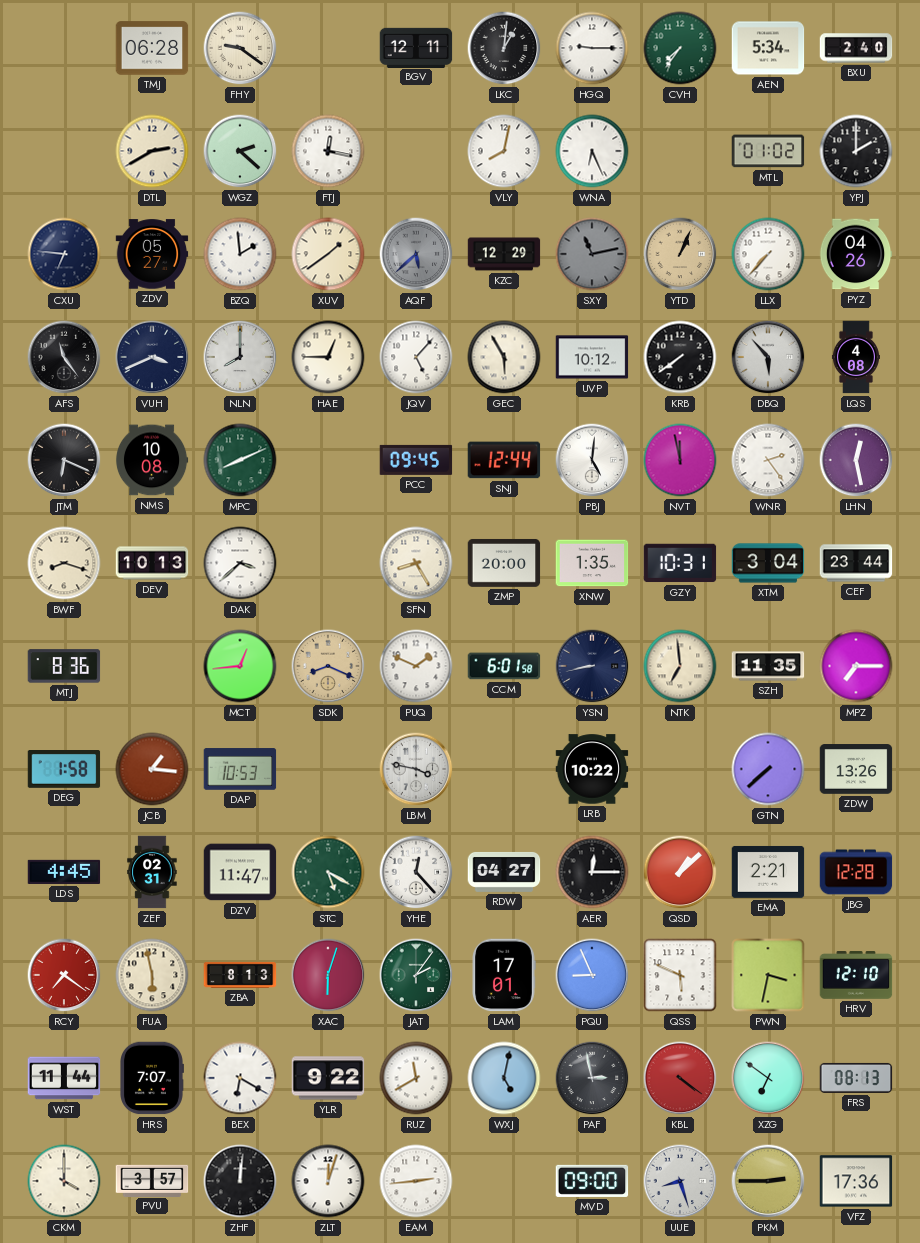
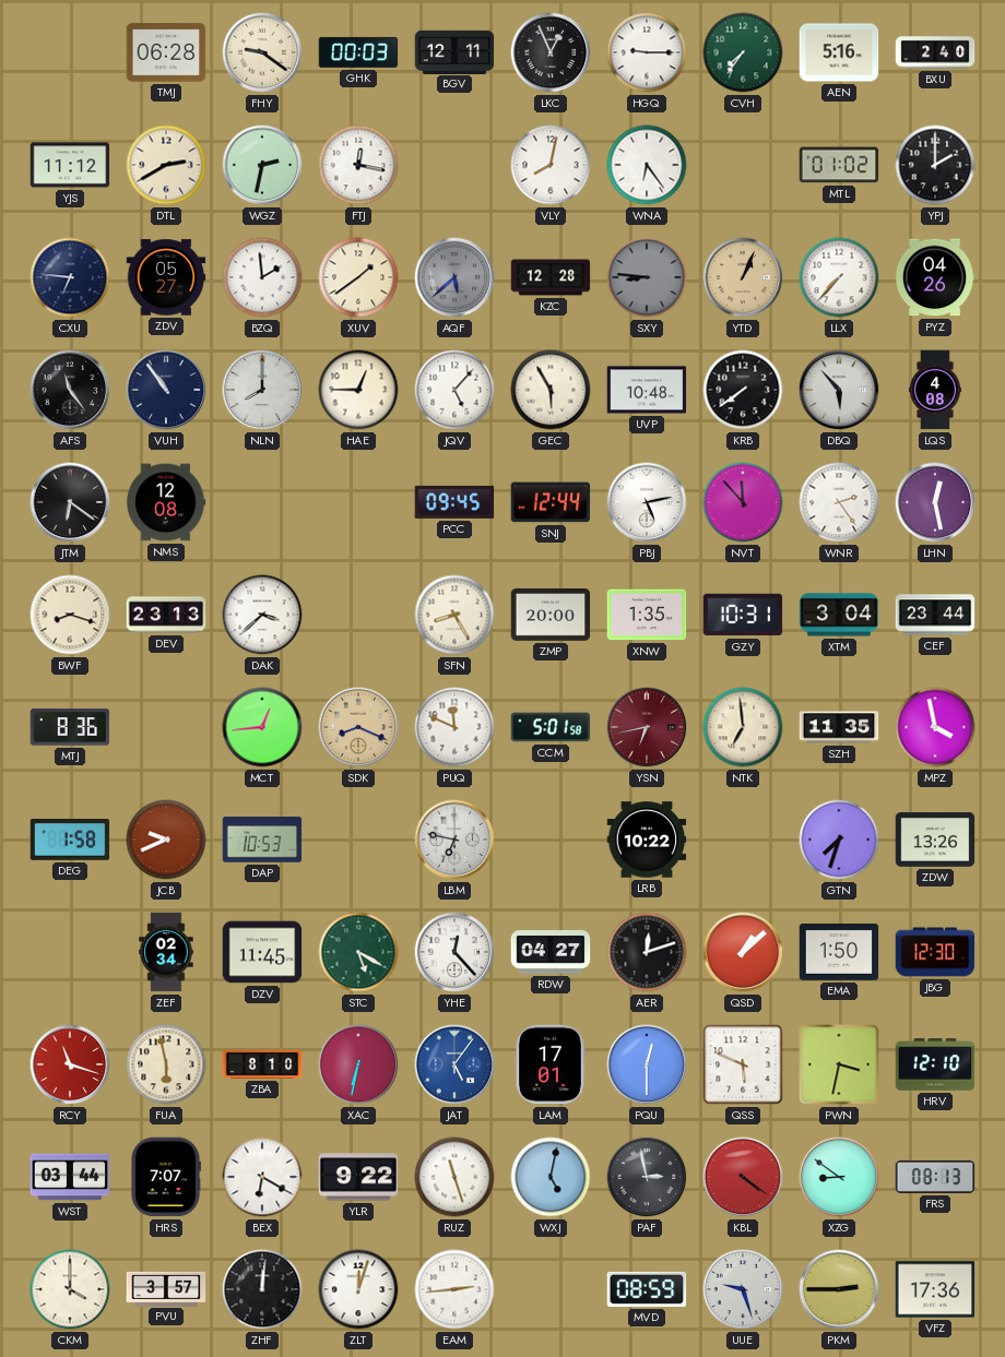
GHK: none -> 00:03
LKC: 1:01 -> 12:56
AEN: 5:34 -> 5:16
YJS: none -> 11:12
WGZ: 2:22 -> 2:32
WNA: 6:26 -> 6:24
KZC: 12:29 -> 12:28
SXY: 11:13 -> 8:46
VUH: 3:41 -> 10:54
UVP: 10:12 -> 10:48
JTM: 6:19 -> 6:21
NMS: 10:08 -> 12:08
MPC: 8:11 -> none
PBJ: 5:01 -> 5:13
NVT: 11:58 -> 11:53
DEV: 10:13 -> 23:13
PUQ: 1:49 -> 11:49
CCM: 6:01 -> 5:01
YSN: 8:43 -> 6:43
YSN dial: navy -> burgundy
MPZ: 7:15 -> 3:58
JCB: 1:16 -> 9:41
LBM: 3:47 -> 6:47
GTN: 7:38 -> 7:33
LDS: 4:45 -> none
ZEF: 02:31 -> 02:34
DZV: 11:47 -> 11:45
AER: 12:15 -> 12:12
EMA: 2:21 -> 1:50
JBG: 12:28 -> 12:30
RCY: 7:21 -> 11:18
ZBA: 8:13 -> 8:10
XAC: 6:03 -> 6:32
JAT: 2:06 -> 5:06
JAT dial: green -> blue
PQU: 8:56 -> 12:30
WST: 11:44 -> 03:44
RUZ: 11:40 -> 11:27
XZG: 6:51 -> 8:51
MVD: 09:00 -> 08:59
UUE: 8:27 -> 9:27
